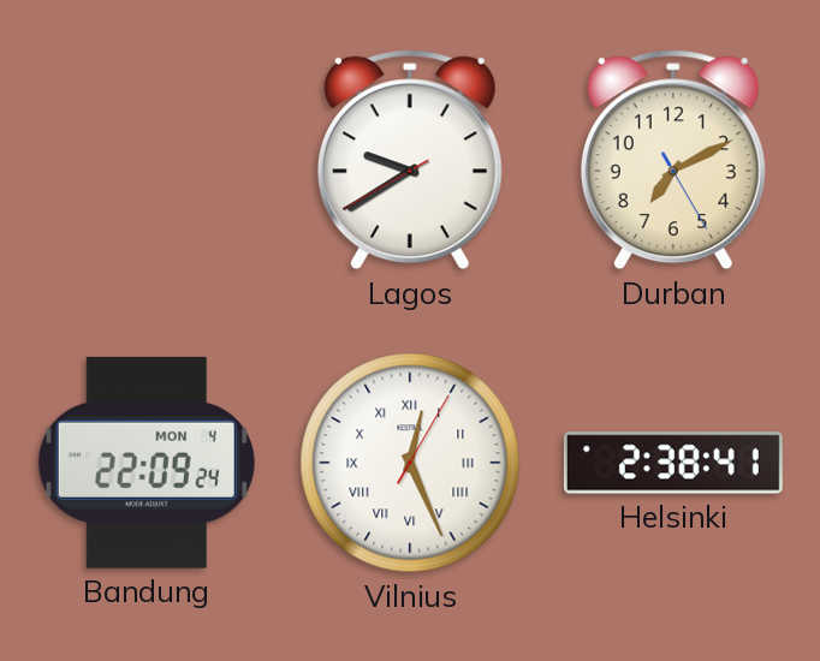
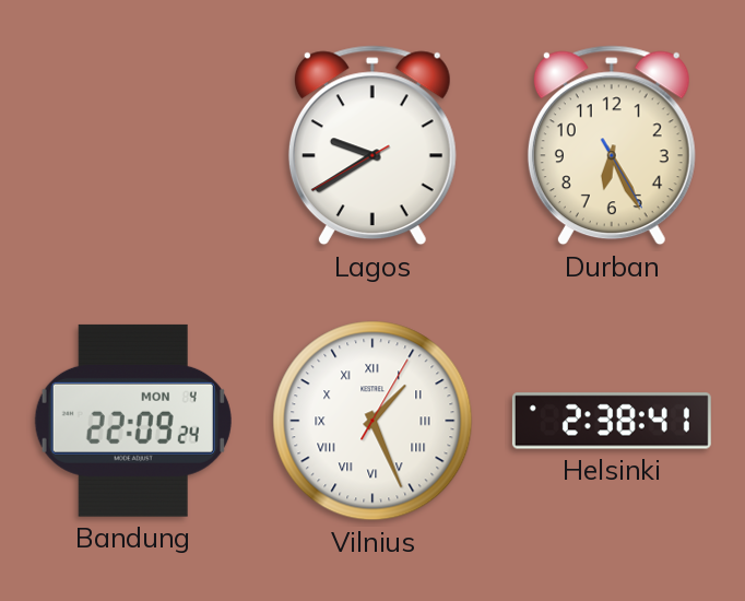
Durban: 7:10 -> 6:25
Vilnius: 12:26 -> 1:26
